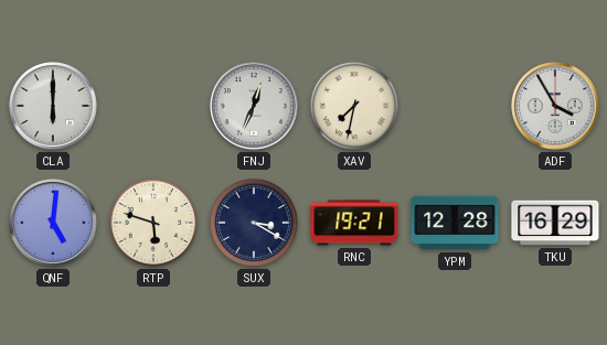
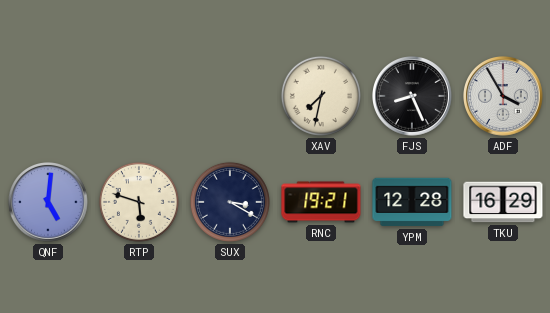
CLA: 6:00 -> none
FNJ: 12:34 -> none
FJS: none -> 8:26
